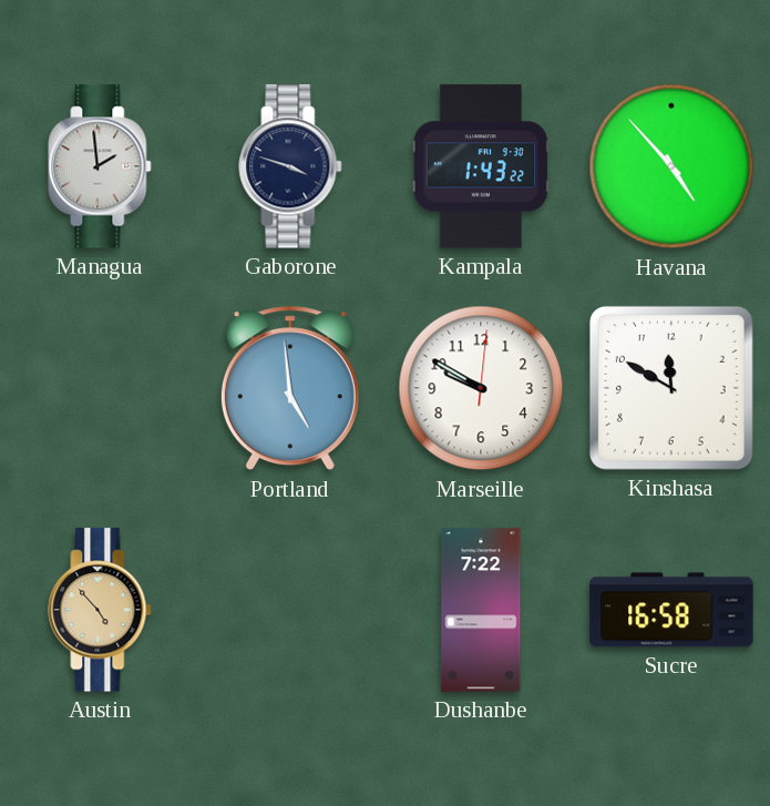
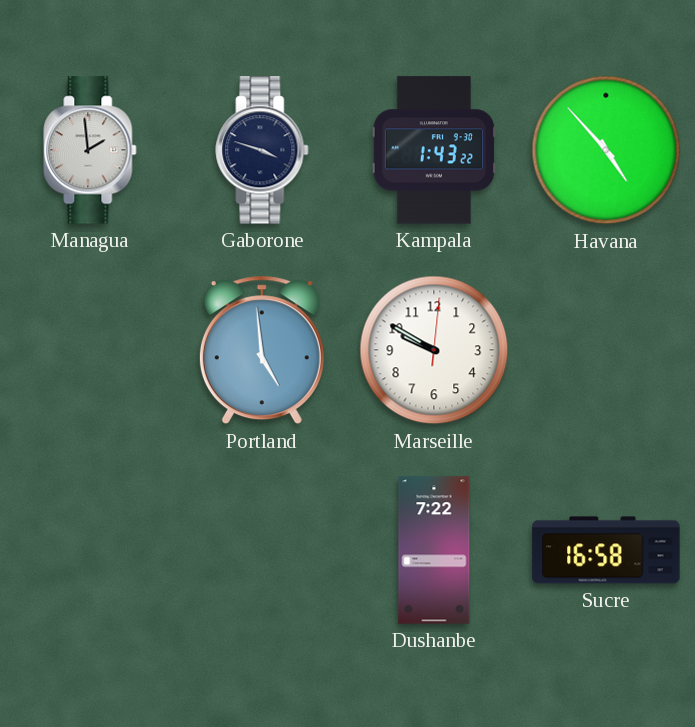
Kinshasa: 11:50 -> none
Austin: 4:53 -> none
